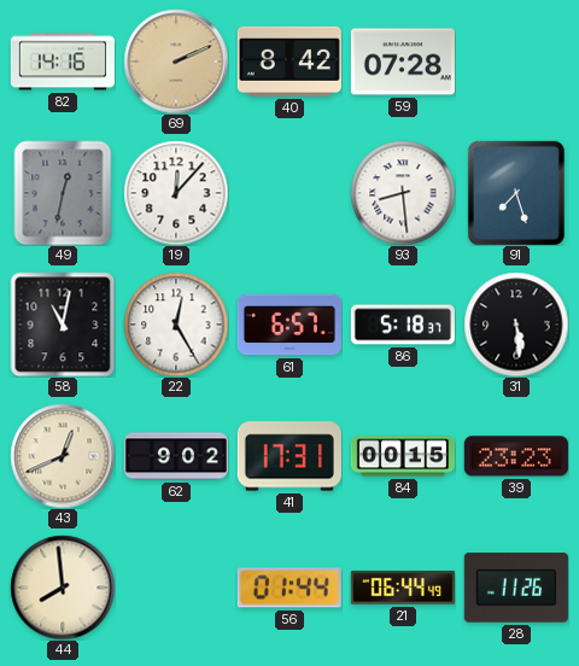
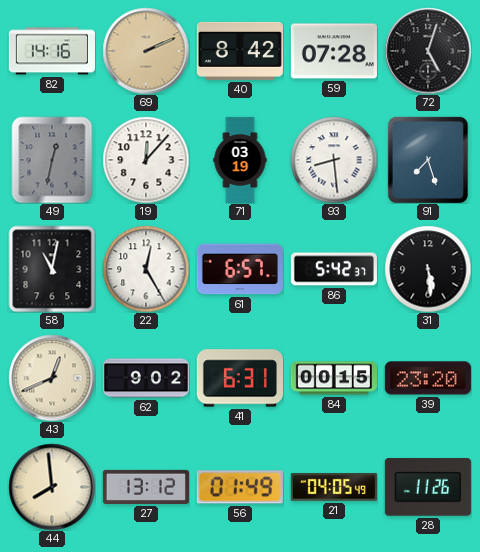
72: none -> 5:03
71: none -> 03:19
86: 5:18 -> 5:42
41: 17:31 -> 6:31
39: 23:23 -> 23:20
27: none -> 13:12
56: 01:44 -> 01:49
21: 06:44 -> 04:05
